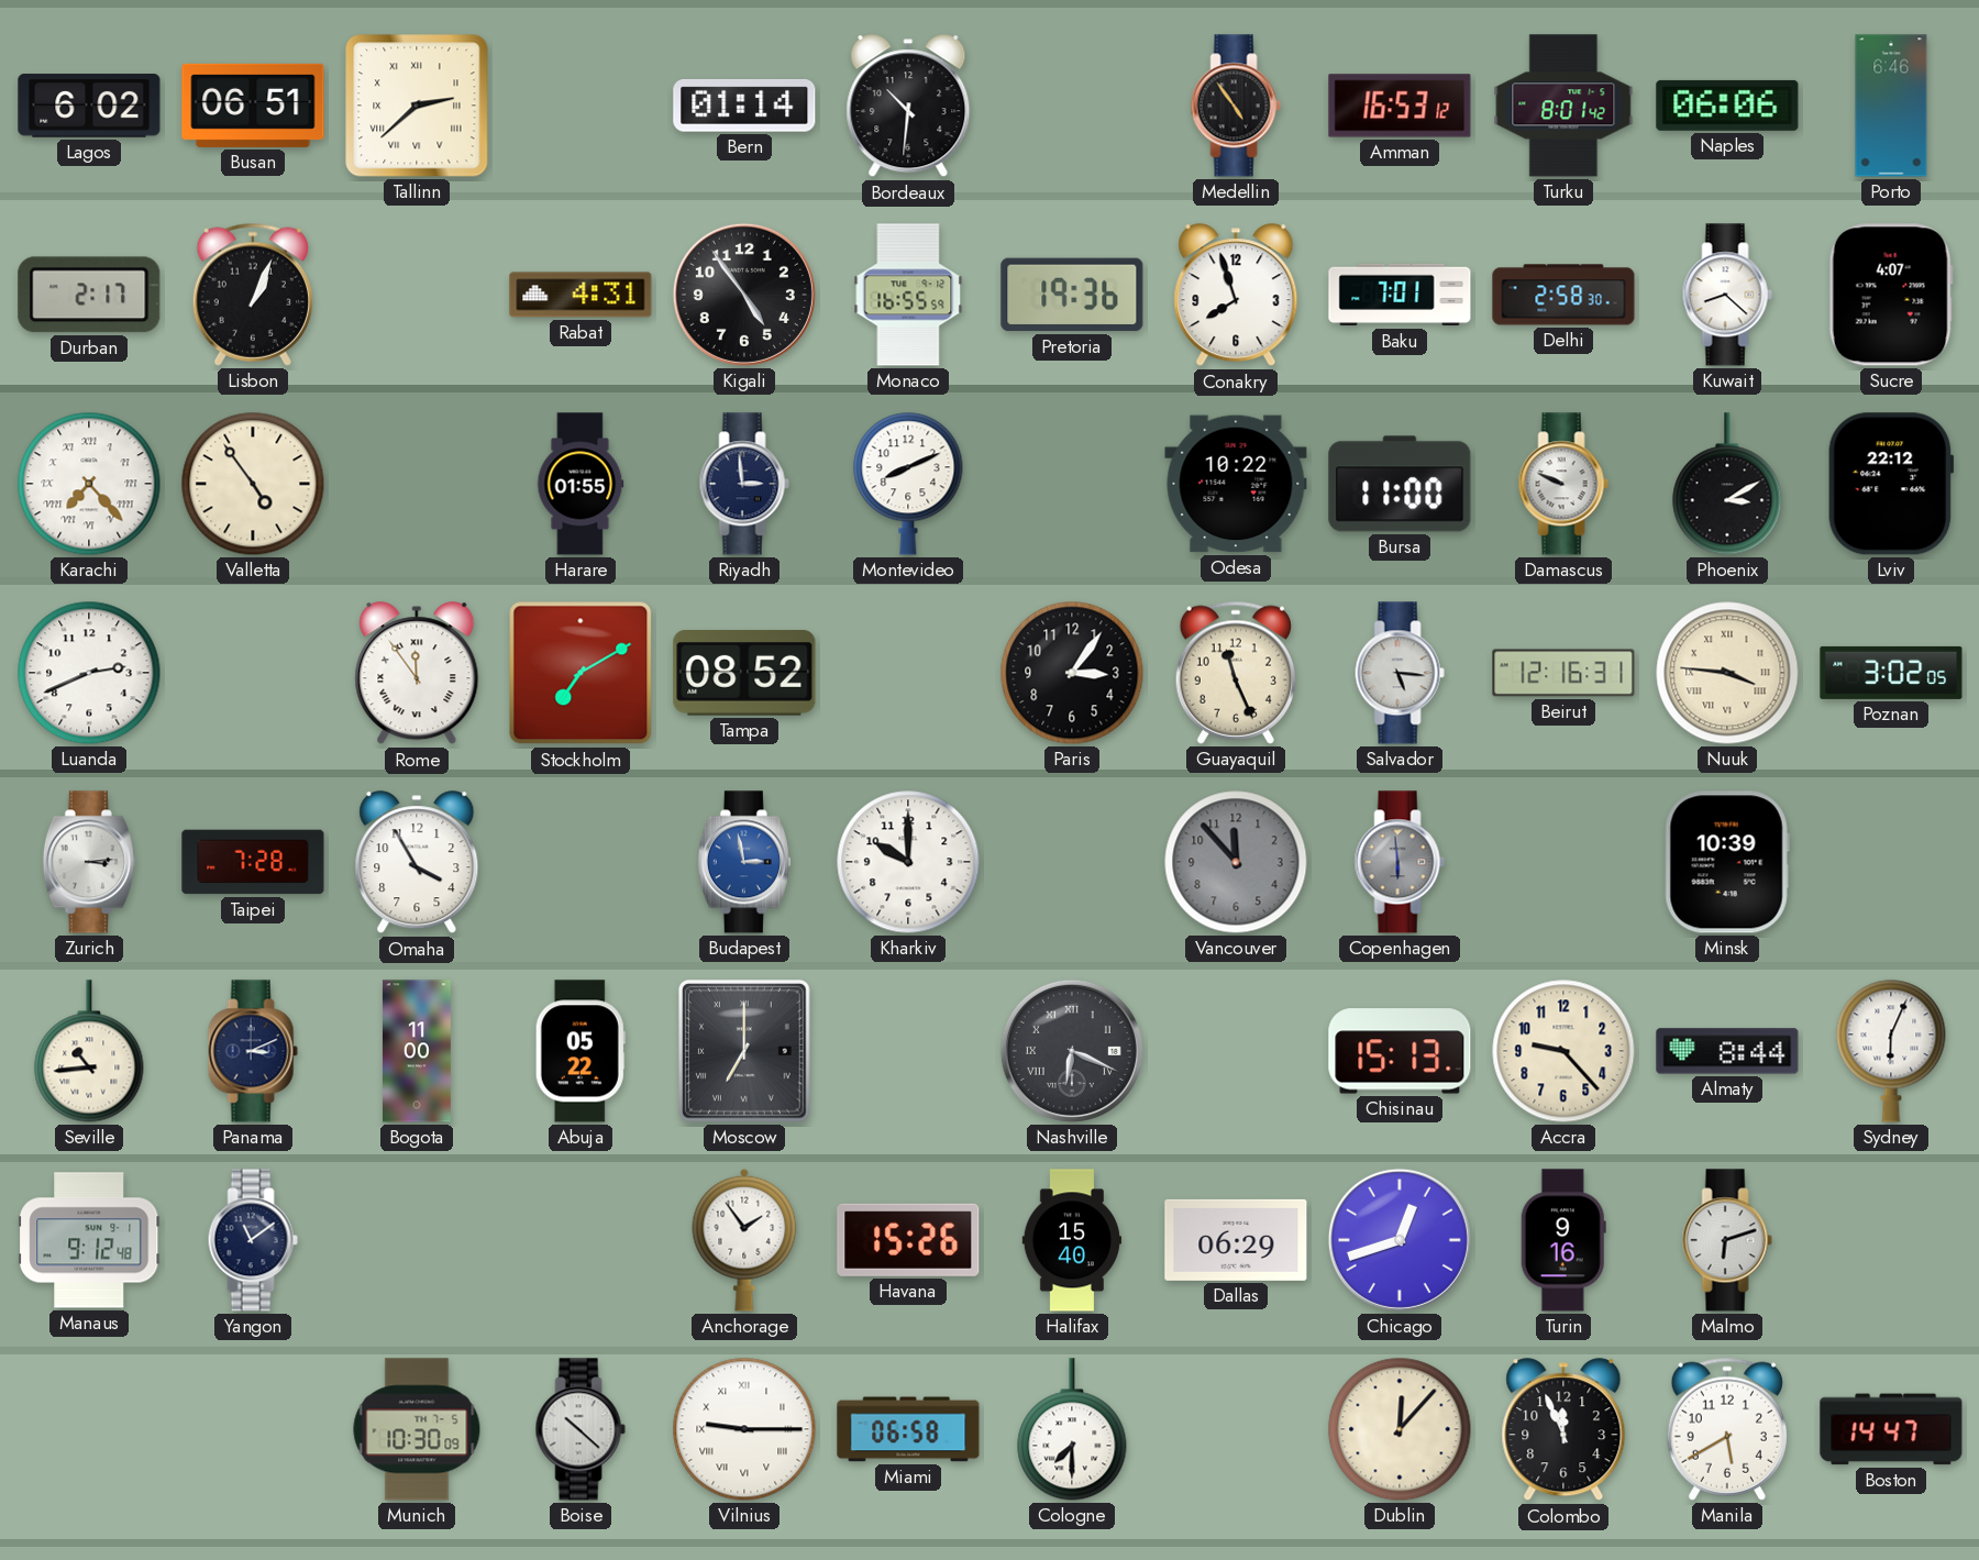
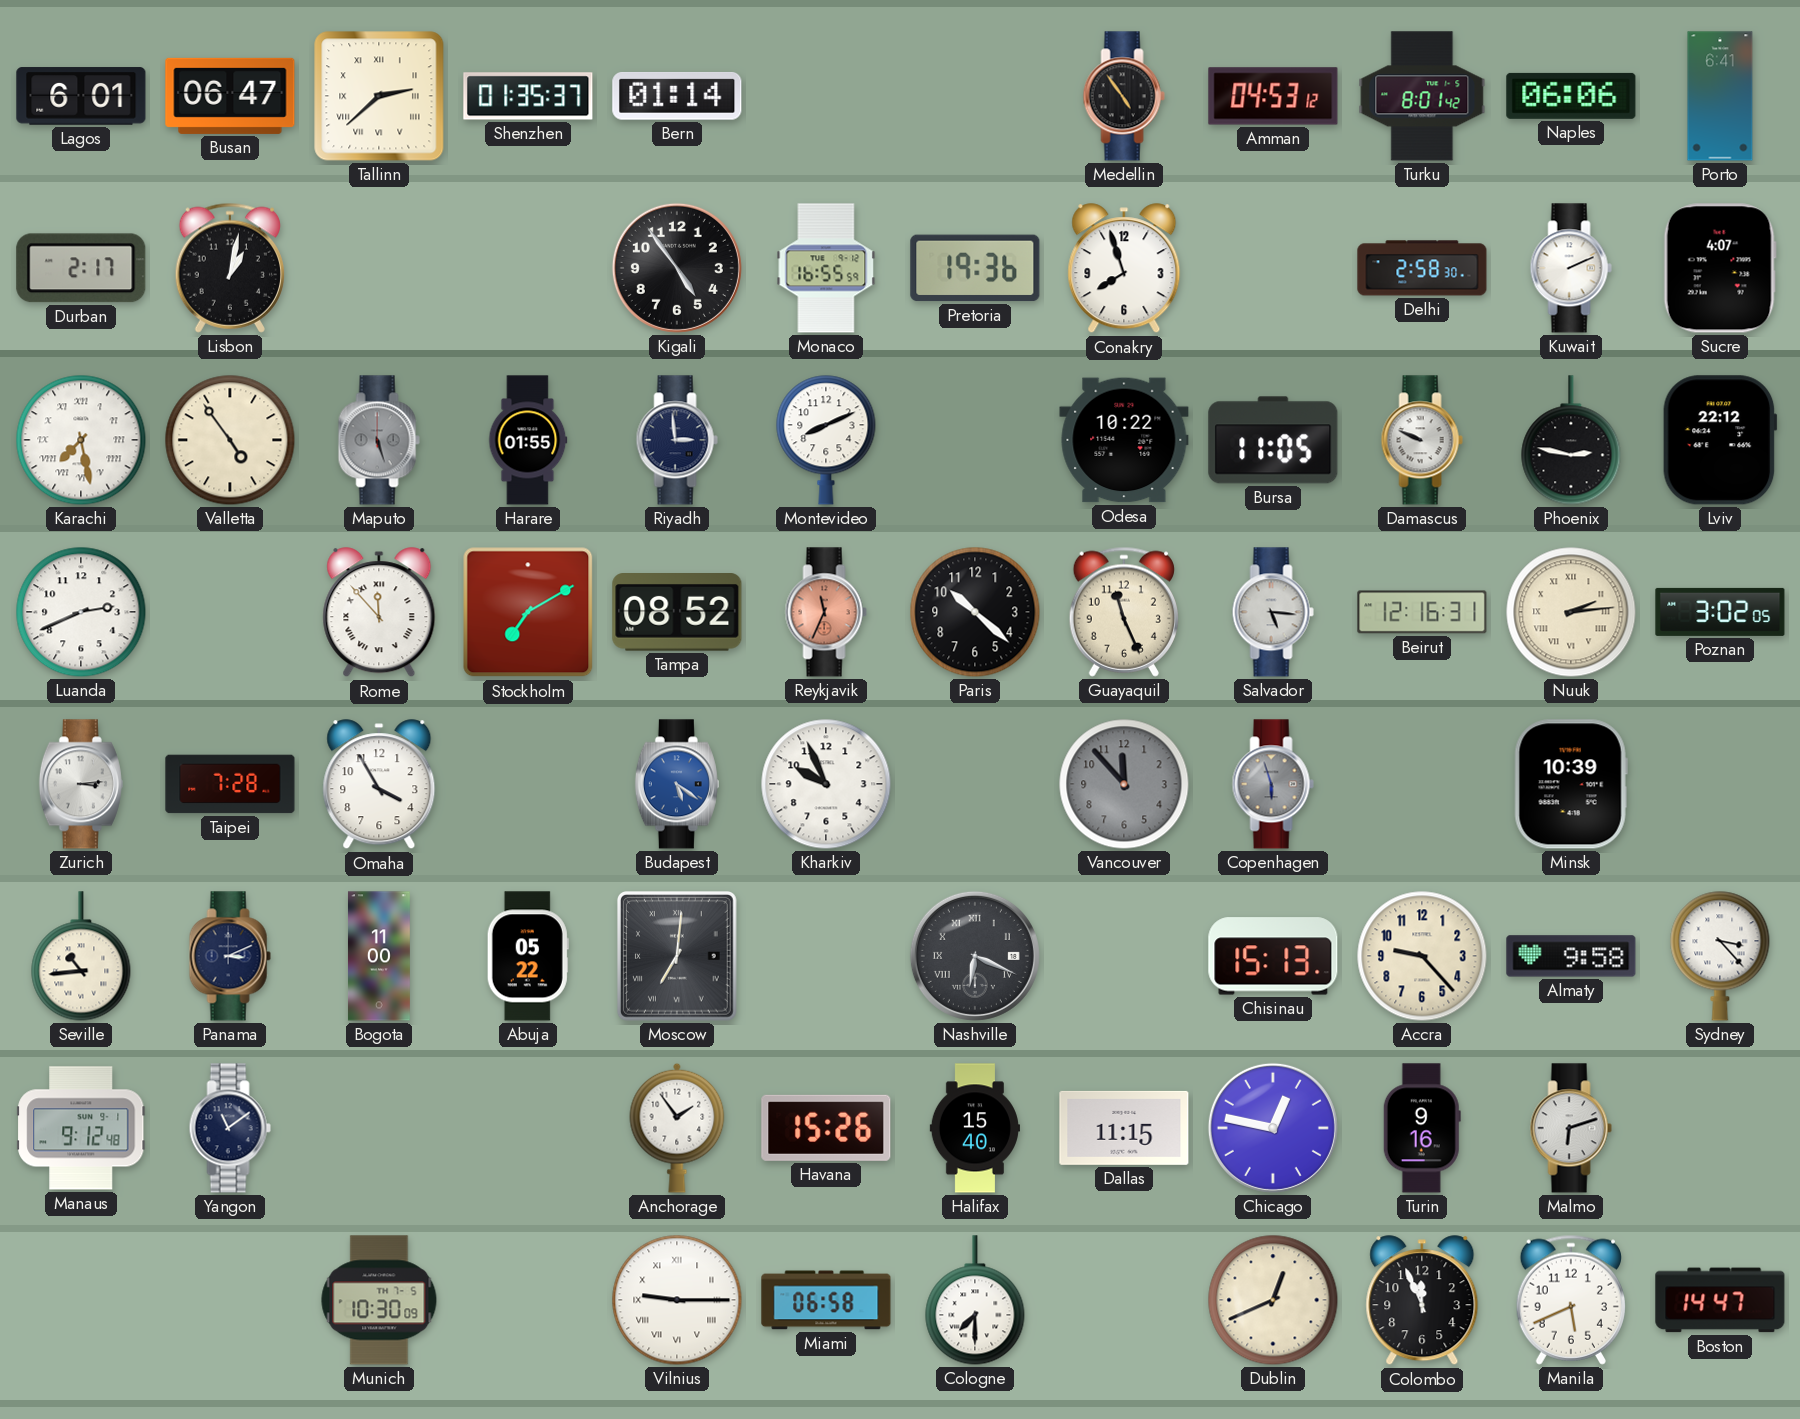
Lagos: 6:02 -> 6:01
Busan: 06:51 -> 06:47
Shenzhen: none -> 01:35
Bordeaux: 10:31 -> none
Amman: 16:53 -> 04:53
Porto: 6:46 -> 6:41
Lisbon: 1:04 -> 1:02
Rabat: 4:31 -> none
Baku: 7:01 -> none
Kuwait: 8:22 -> 2:11
Karachi: 7:23 -> 7:28
Maputo: none -> 5:27
Bursa: 11:00 -> 11:05
Phoenix: 3:10 -> 2:47
Rome: 11:54 -> 11:53
Reykjavik: none -> 11:34
Paris: 3:06 -> 10:22
Nuuk: 3:46 -> 2:14
Budapest: 2:58 -> 5:21
Kharkiv: 10:00 -> 9:56
Copenhagen: 5:59 -> 5:57
Moscow: 7:00 -> 7:01
Almaty: 8:44 -> 9:58
Sydney: 6:04 -> 3:23
Dallas: 06:29 -> 11:15
Chicago: 12:42 -> 12:47
Boise: 10:22 -> none
Dublin: 12:07 -> 12:41
Manila: 5:40 -> 5:41
